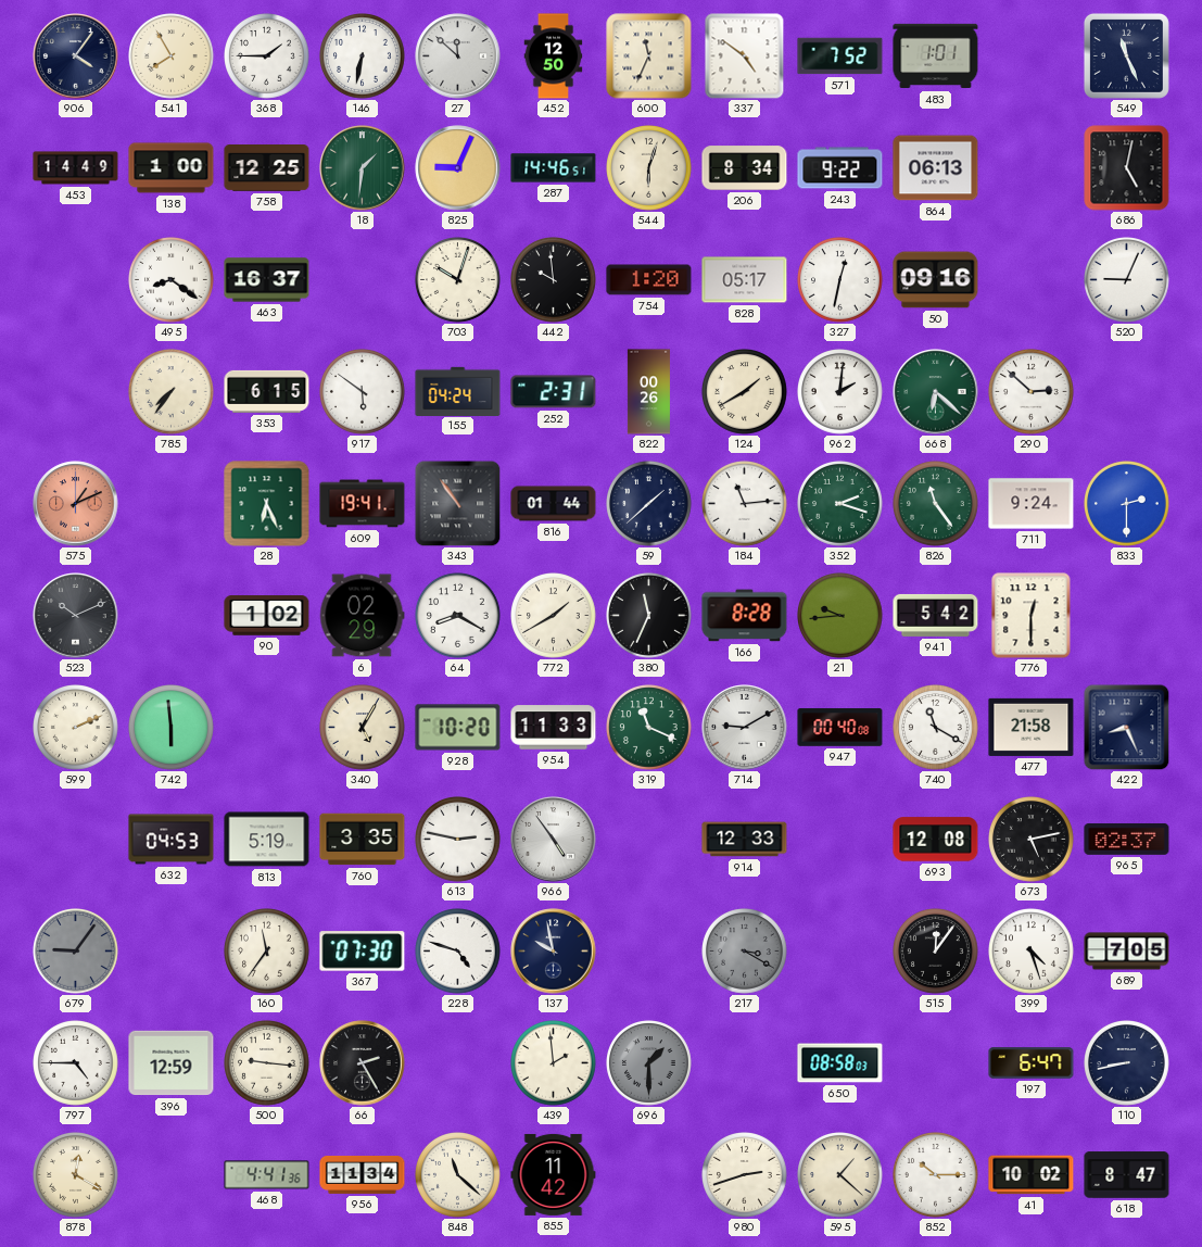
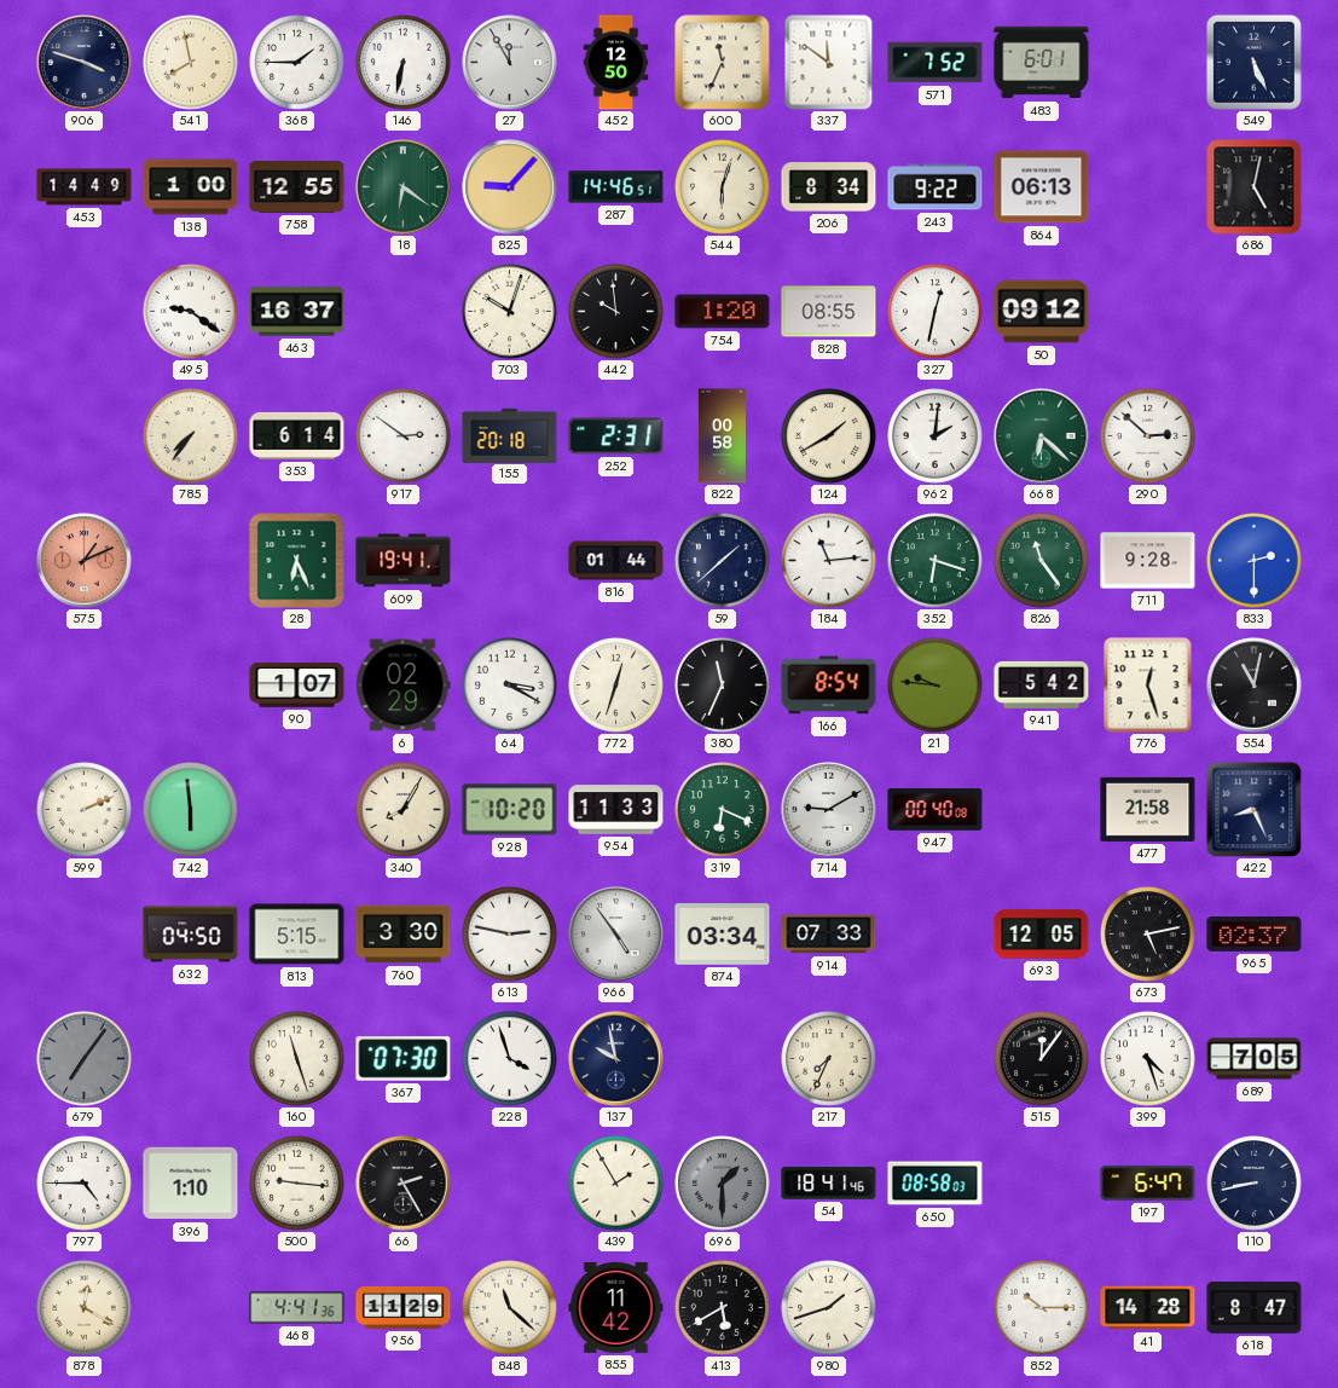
906: 4:06 -> 3:48
541: 7:55 -> 7:58
27: 11:52 -> 11:55
337: 4:51 -> 11:51
483: 1:01 -> 6:01
549: 11:26 -> 5:26
758: 12:25 -> 12:55
18: 1:31 -> 6:21
825: 9:04 -> 9:07
495: 8:21 -> 9:21
828: 05:17 -> 08:55
50: 09:16 -> 09:12
520: 9:04 -> none
353: 6:15 -> 6:14
917: 5:51 -> 2:51
155: 04:24 -> 20:18
822: 00:26 -> 00:58
343: 10:54 -> none
352: 2:18 -> 6:18
711: 9:24 -> 9:28
523: 10:11 -> none
90: 1:02 -> 1:07
64: 8:20 -> 3:20
772: 1:40 -> 12:33
166: 8:28 -> 8:54
21: 9:44 -> 9:46
776: 12:30 -> 12:27
554: none -> 11:02
340: 5:05 -> 8:05
319: 11:19 -> 6:19
740: 11:20 -> none
632: 04:53 -> 04:50
813: 5:19 -> 5:15
760: 3:35 -> 3:30
874: none -> 03:34
914: 12:33 -> 07:33
693: 12:08 -> 12:05
679: 9:06 -> 7:06
160: 11:36 -> 11:27
228: 4:48 -> 3:57
217: 3:20 -> 7:34
217 dial: grey -> cream
396: 12:59 -> 1:10
439: 1:59 -> 1:55
54: none -> 18:41
956: 11:34 -> 11:29
413: none -> 5:40
980: 2:42 -> 1:42
595: 1:22 -> none
41: 10:02 -> 14:28
